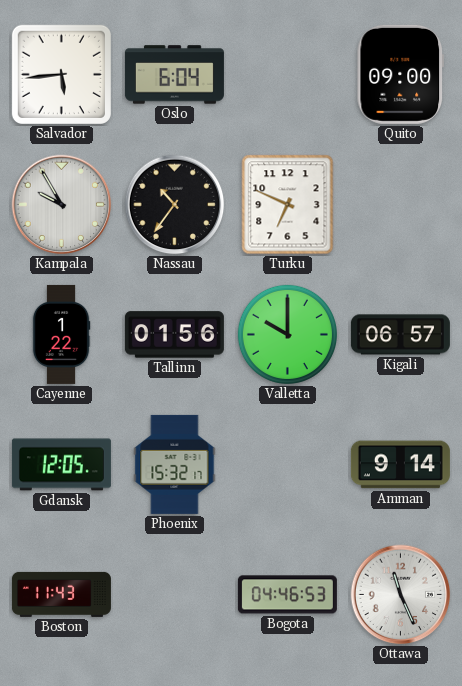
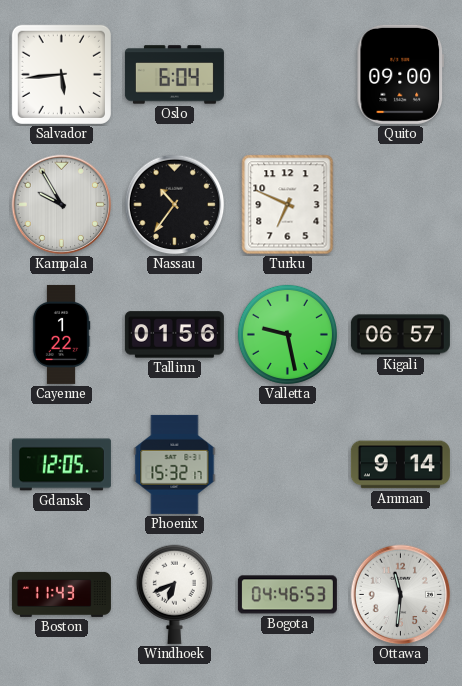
Valletta: 10:00 -> 9:28
Windhoek: none -> 6:41
Ottawa: 11:26 -> 11:31
